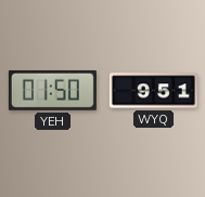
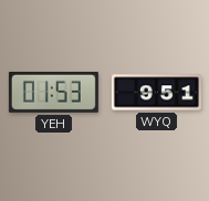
YEH: 01:50 -> 01:53
